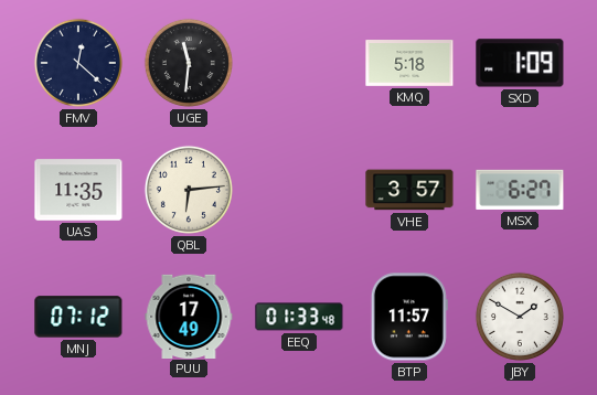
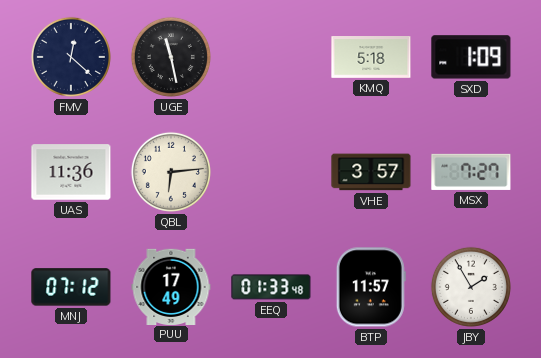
UGE: 11:31 -> 11:28
UAS: 11:35 -> 11:36
MSX: 6:27 -> 7:27
JBY: 1:50 -> 1:55
